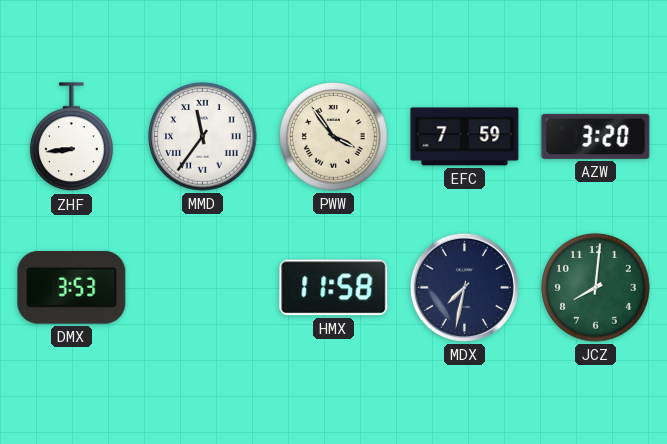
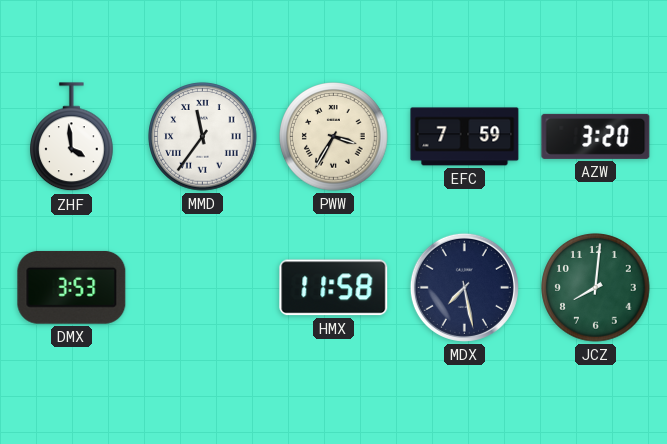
ZHF: 8:44 -> 3:59
PWW: 3:54 -> 3:35
MDX: 7:32 -> 7:28
